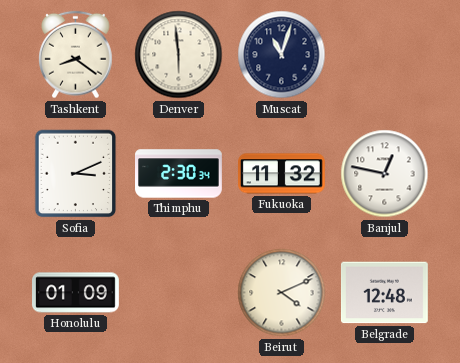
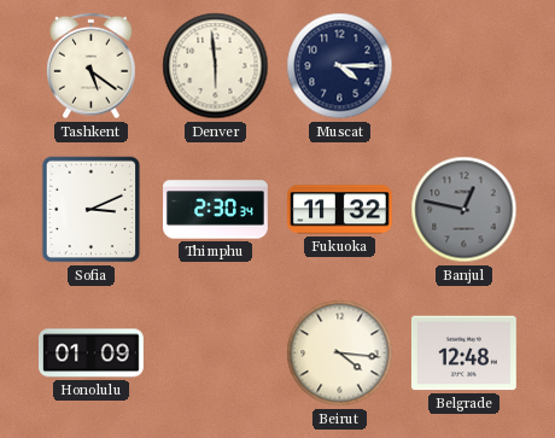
Tashkent: 8:21 -> 5:21
Muscat: 11:03 -> 4:15
Banjul dial: white -> grey
Beirut: 4:11 -> 4:16
